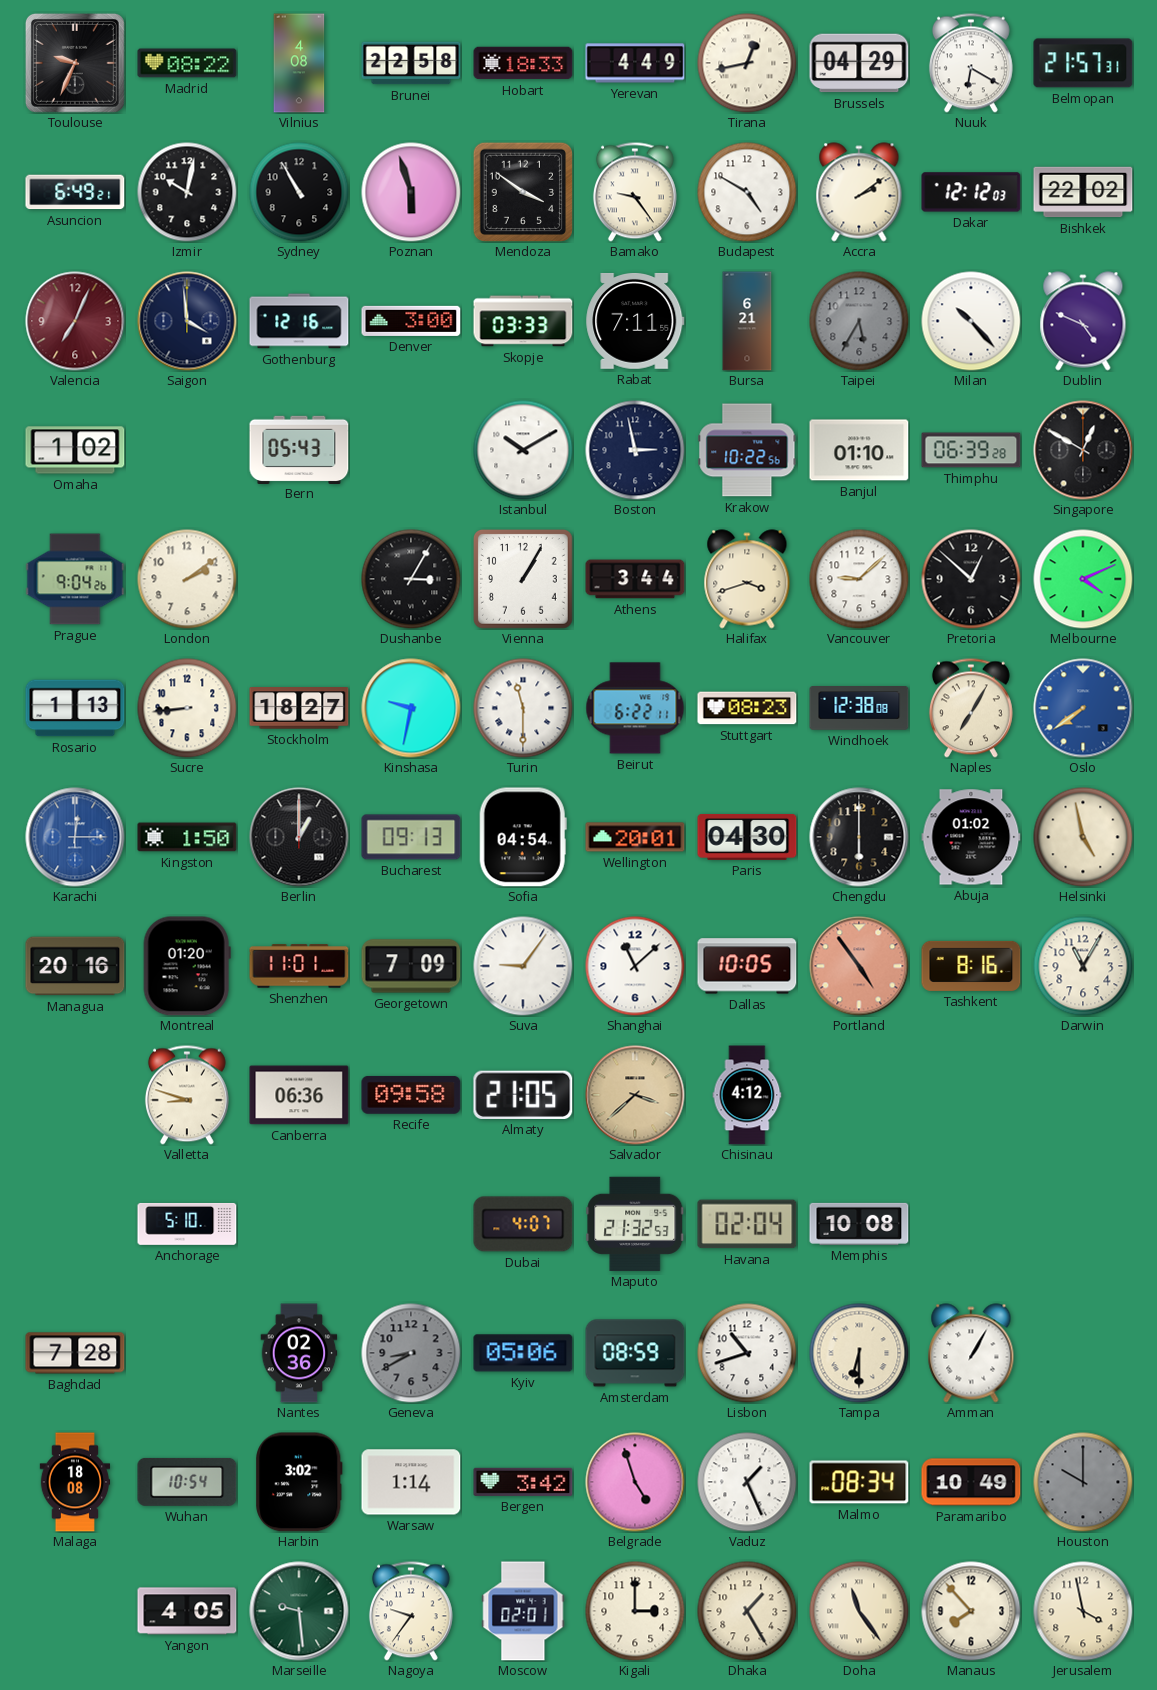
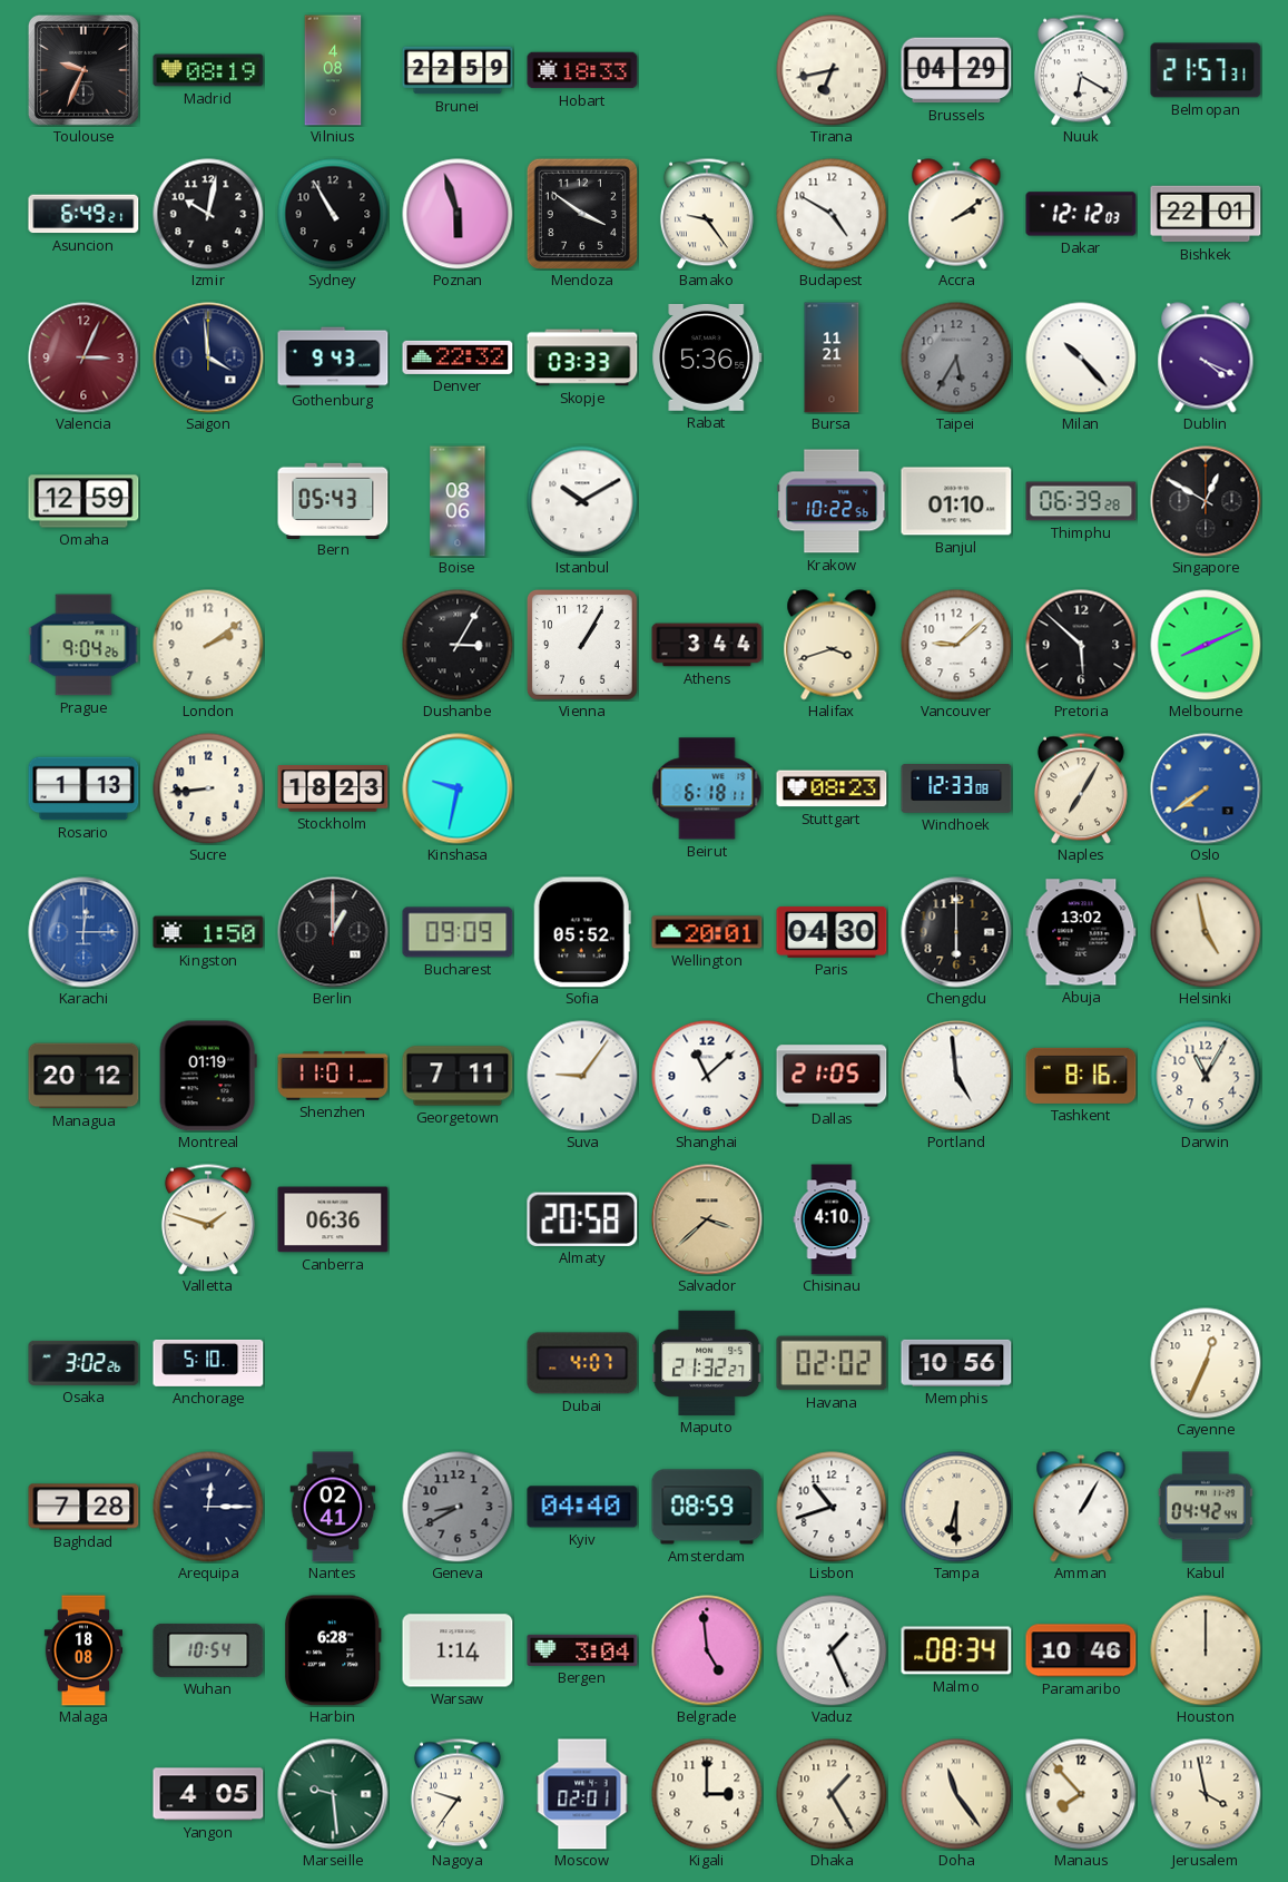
Madrid: 08:22 -> 08:19
Brunei: 22:58 -> 22:59
Yerevan: 4:49 -> none
Tirana: 12:43 -> 6:43
Bishkek: 22:02 -> 22:01
Valencia: 7:04 -> 3:04
Gothenburg: 12:16 -> 9:43
Denver: 3:00 -> 22:32
Rabat: 7:11 -> 5:36
Bursa: 6:21 -> 11:21
Dublin: 4:49 -> 4:19
Omaha: 1:02 -> 12:59
Boise: none -> 08:06
Boston: 2:58 -> none
Pretoria: 12:52 -> 5:52
Melbourne: 4:11 -> 8:11
Stockholm: 18:27 -> 18:23
Turin: 11:30 -> none
Beirut: 6:22 -> 6:18
Windhoek: 12:38 -> 12:33
Bucharest: 09:13 -> 09:09
Sofia: 04:54 -> 05:52
Abuja: 01:02 -> 13:02
Managua: 20:16 -> 20:12
Montreal: 01:20 -> 01:19
Georgetown: 7:09 -> 7:11
Dallas: 10:05 -> 21:05
Portland: 4:54 -> 4:59
Portland dial: salmon -> white
Valletta: 8:48 -> 1:48
Recife: 09:58 -> none
Almaty: 21:05 -> 20:58
Chisinau: 4:12 -> 4:10
Osaka: none -> 3:02
Maputo: 21:32:53 -> 21:32:27
Havana: 02:04 -> 02:02
Memphis: 10:08 -> 10:56
Cayenne: none -> 12:34
Arequipa: none -> 12:15
Nantes: 02:36 -> 02:41
Kyiv: 05:06 -> 04:40
Kabul: none -> 04:42
Harbin: 3:02 -> 6:28
Bergen: 3:42 -> 3:04
Belgrade: 4:57 -> 4:59
Paramaribo: 10:49 -> 10:46
Houston: 10:00 -> 12:00
Houston dial: grey -> cream
